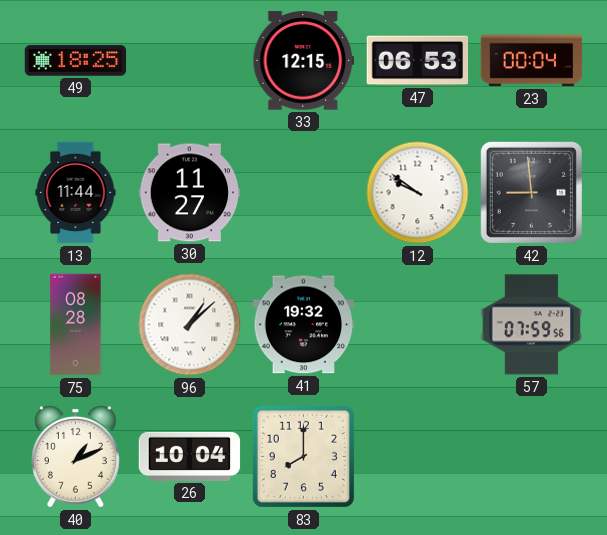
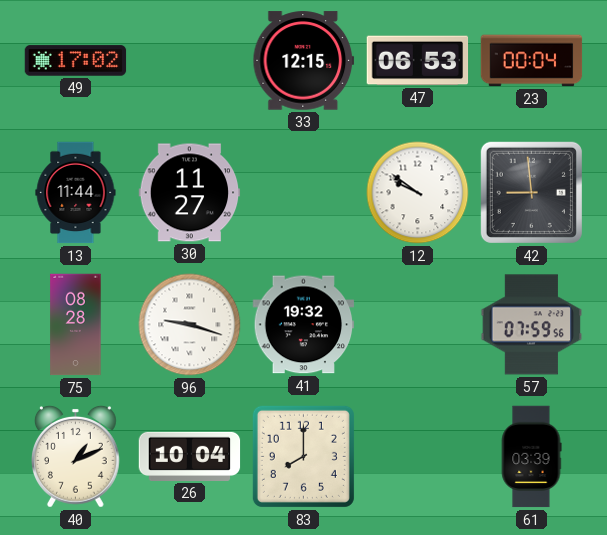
49: 18:25 -> 17:02
96: 1:08 -> 9:18
61: none -> 03:39
